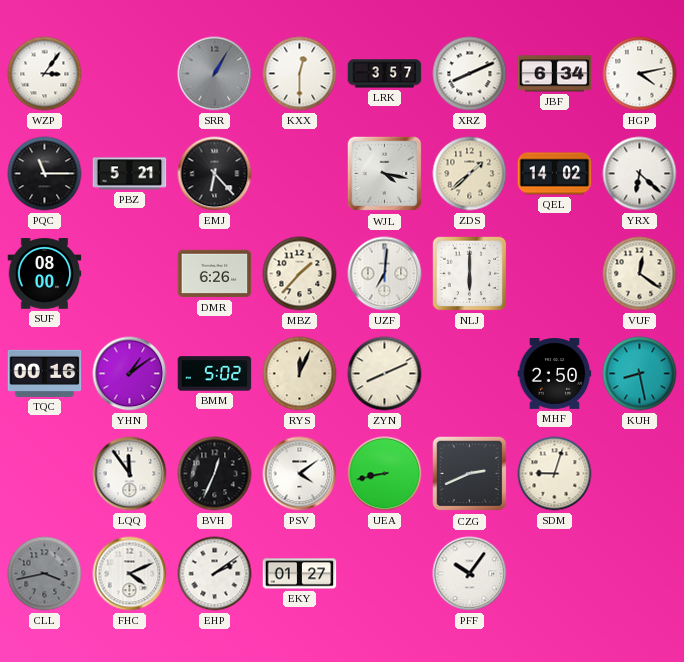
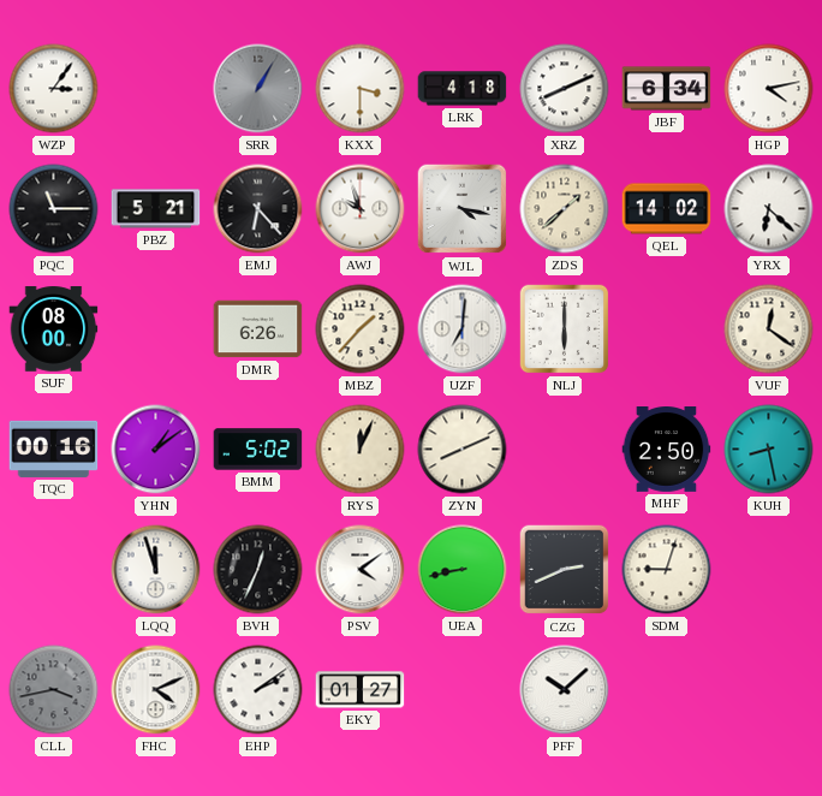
KXX: 12:30 -> 3:30
LRK: 3:57 -> 4:18
AWJ: none -> 9:57
LQQ: 11:54 -> 11:57
PFF: 10:06 -> 10:08
